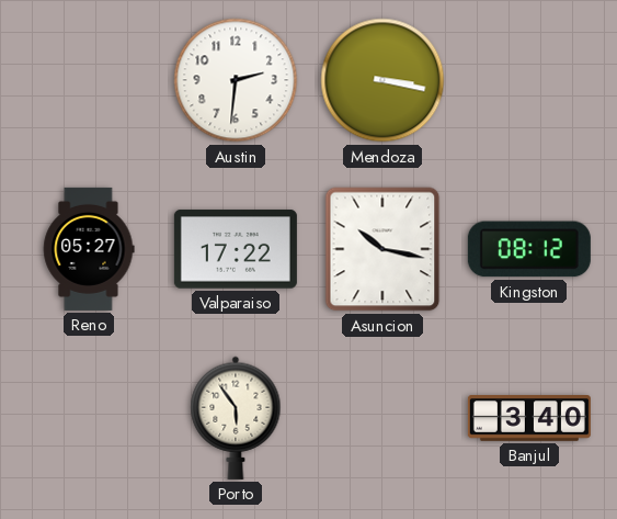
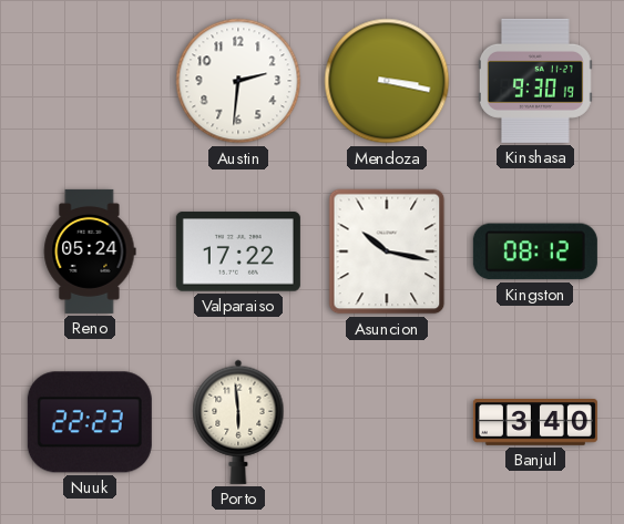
Kinshasa: none -> 9:30
Reno: 05:27 -> 05:24
Nuuk: none -> 22:23
Porto: 5:54 -> 5:59
